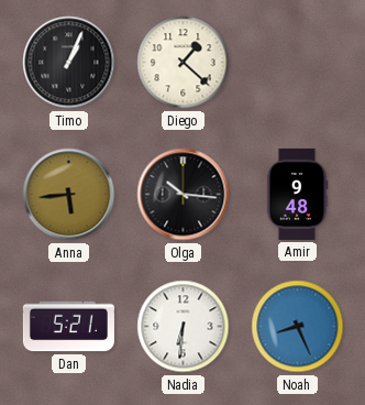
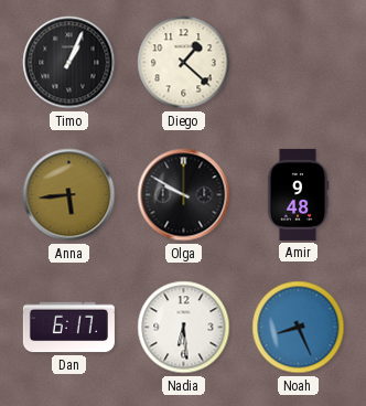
Olga: 10:16 -> 9:50
Dan: 5:21 -> 6:17
Nadia: 6:31 -> 6:29
